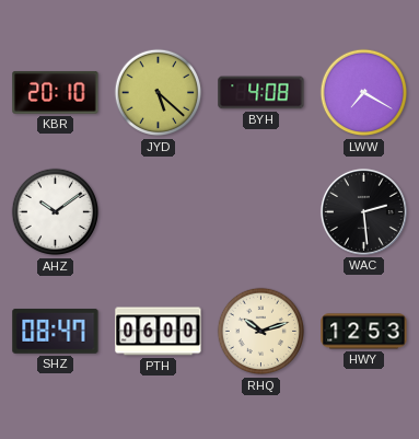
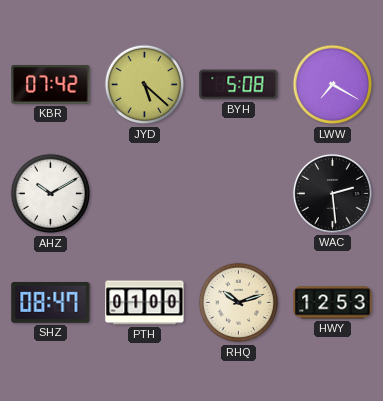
KBR: 20:10 -> 07:42
BYH: 4:08 -> 5:08
AHZ: 10:09 -> 10:10
PTH: 06:00 -> 01:00
